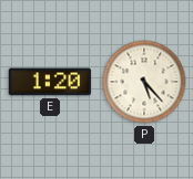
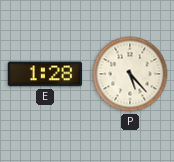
E: 1:20 -> 1:28
